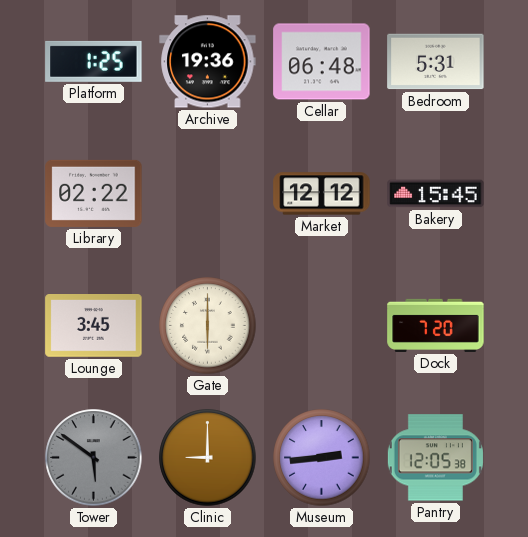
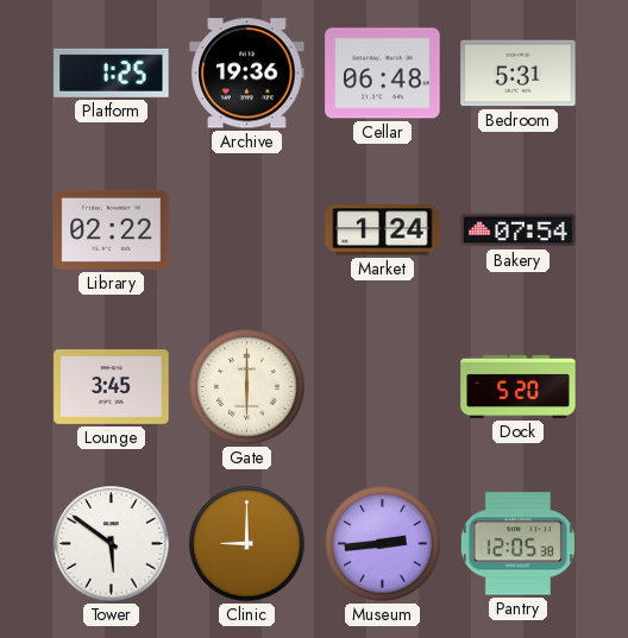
Market: 12:12 -> 1:24
Bakery: 15:45 -> 07:54
Dock: 7:20 -> 5:20
Tower dial: grey -> white
